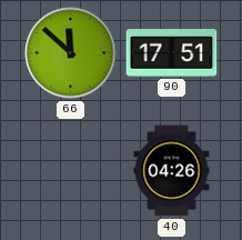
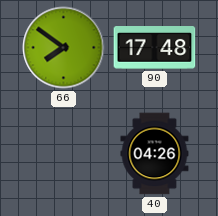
66: 11:52 -> 7:51
90: 17:51 -> 17:48
